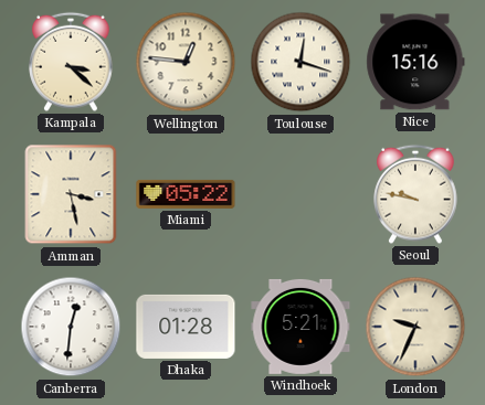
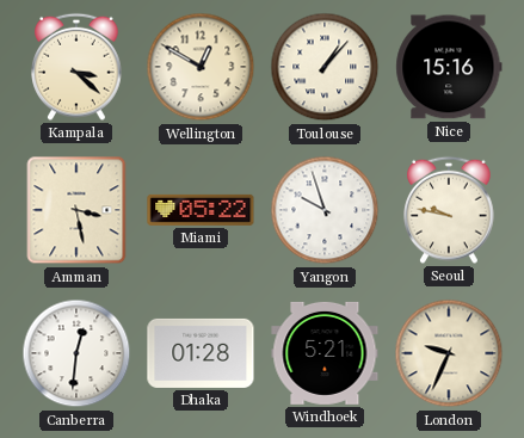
Wellington: 12:46 -> 12:50
Toulouse: 12:18 -> 1:07
Yangon: none -> 9:57
